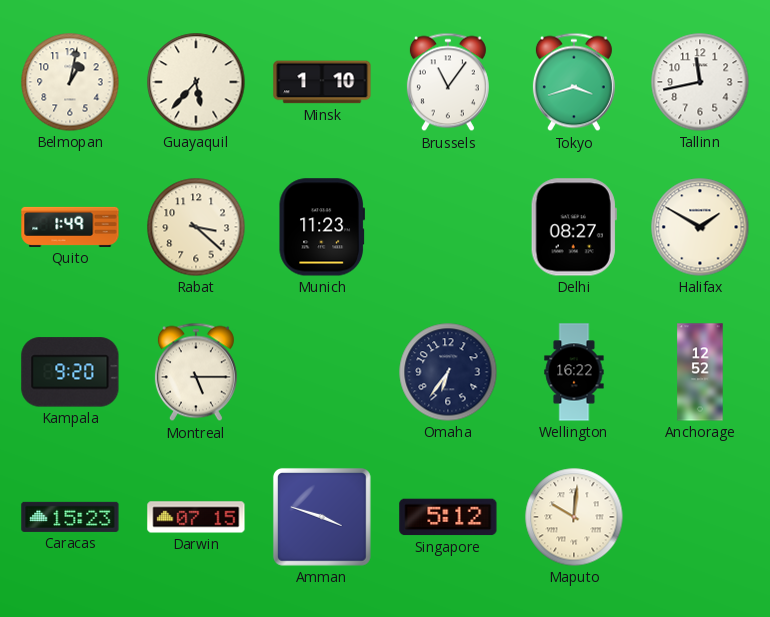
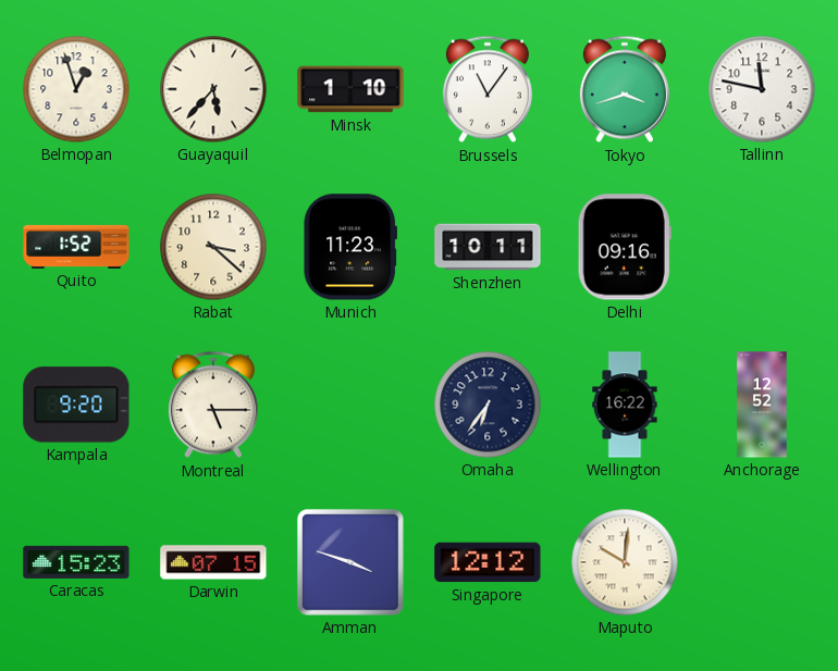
Belmopan: 1:02 -> 12:57
Tallinn: 11:43 -> 11:47
Quito: 1:49 -> 1:52
Shenzhen: none -> 10:11
Delhi: 08:27 -> 09:16
Halifax: 1:50 -> none
Singapore: 5:12 -> 12:12
